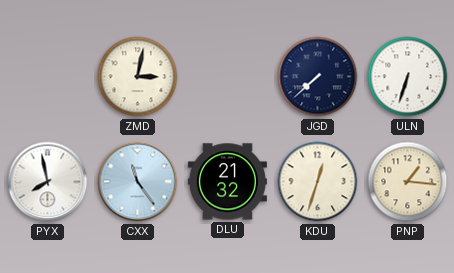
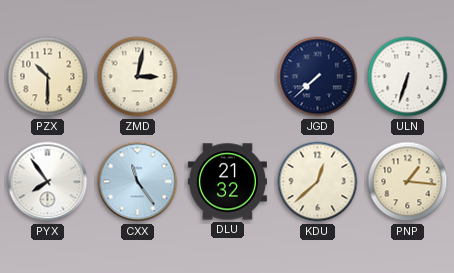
PZX: none -> 10:30
PYX: 7:58 -> 7:54
KDU: 12:33 -> 12:38
